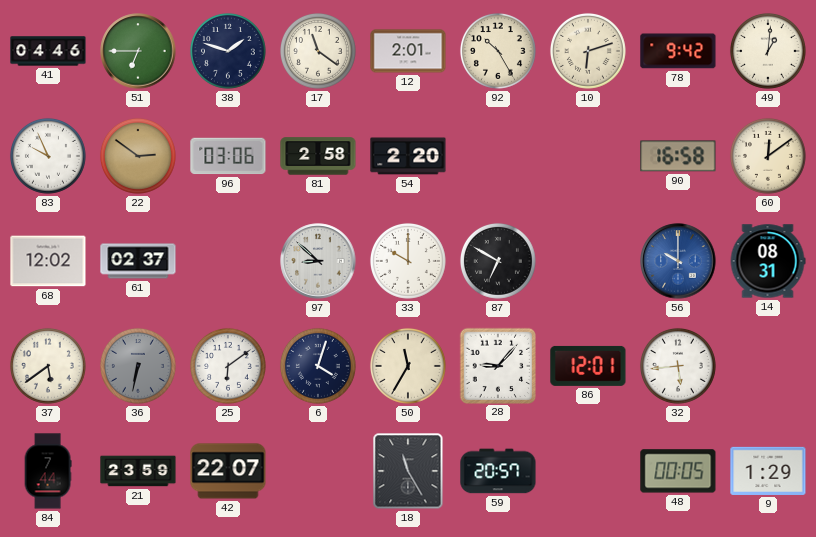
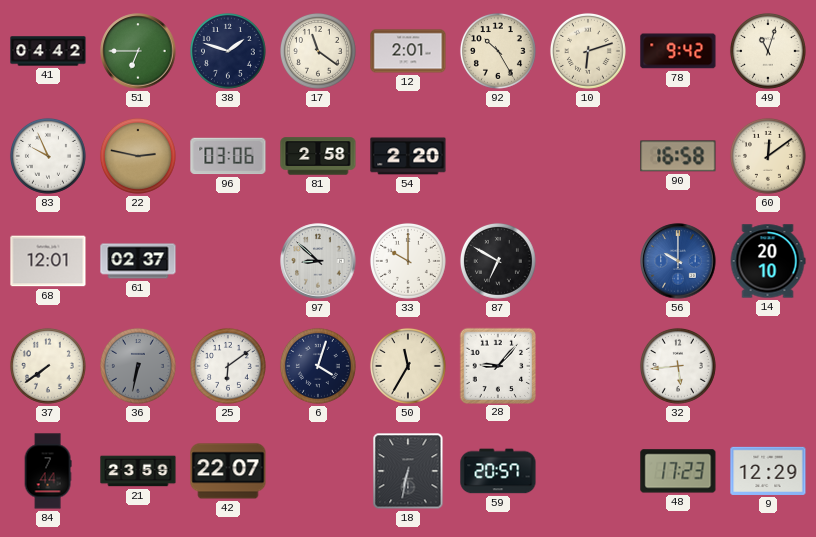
41: 04:46 -> 04:42
49: 1:01 -> 11:03
22: 2:51 -> 2:47
68: 12:02 -> 12:01
14: 08:31 -> 20:10
37: 5:39 -> 7:39
86: 12:01 -> none
18: 11:25 -> 6:32
48: 00:05 -> 17:23
9: 1:29 -> 12:29
